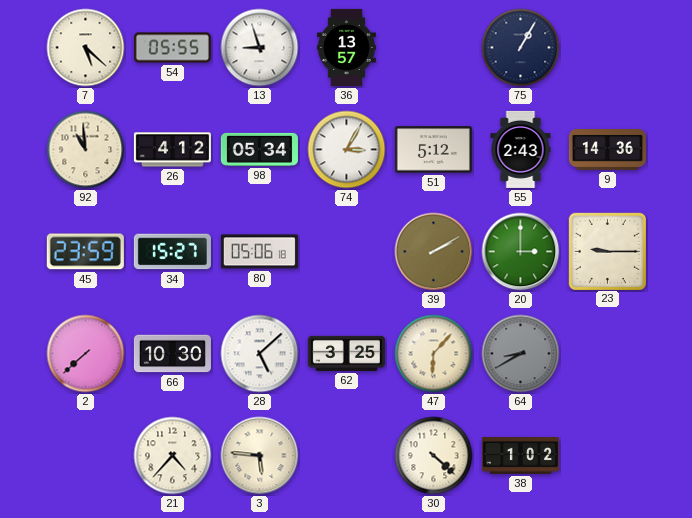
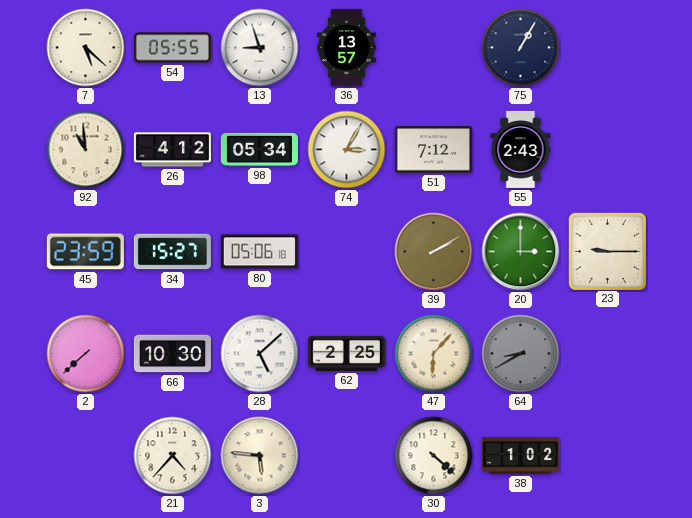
51: 5:12 -> 7:12
9: 14:36 -> none
62: 3:25 -> 2:25
